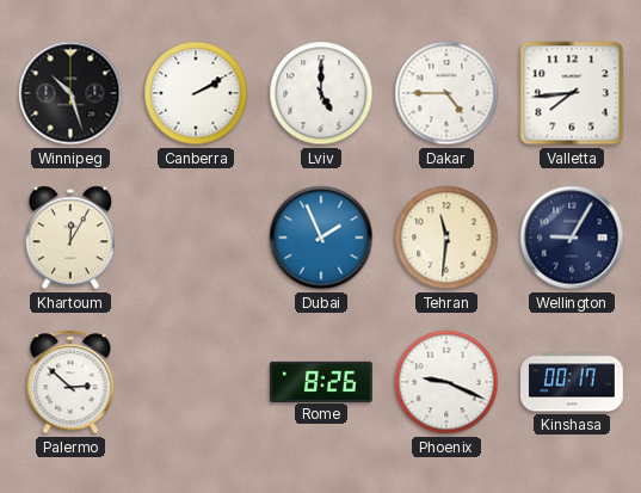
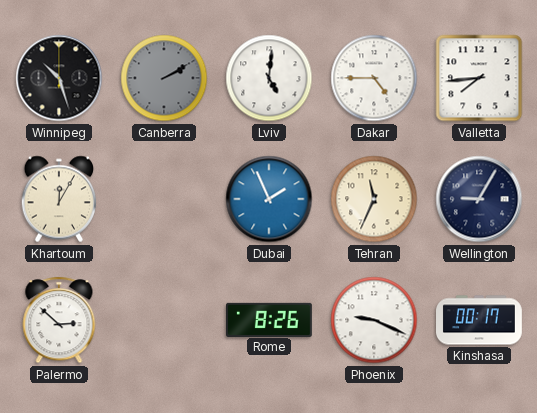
Canberra dial: white -> grey
Lviv: 5:00 -> 5:01
Tehran: 11:31 -> 11:34
